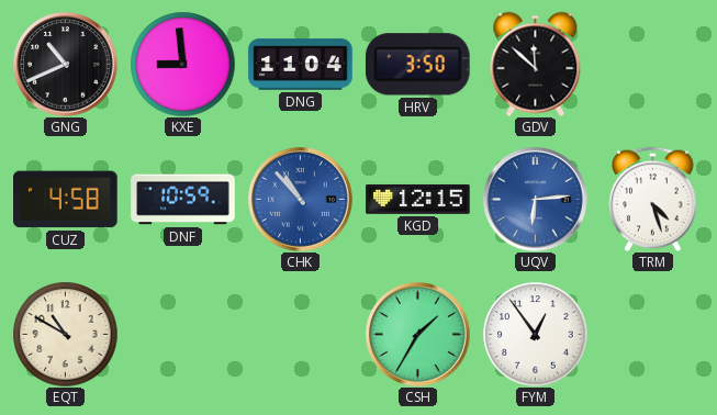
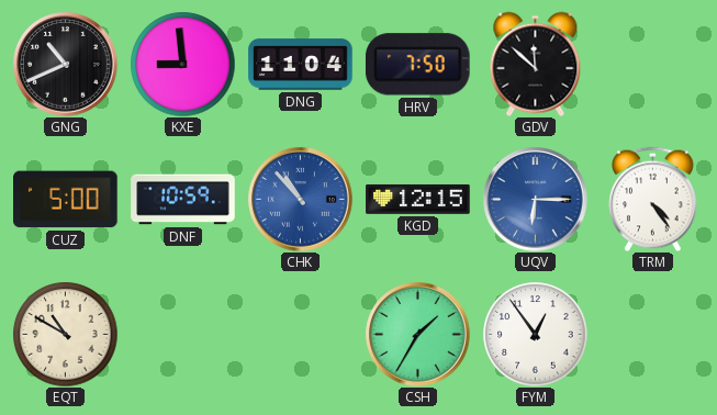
HRV: 3:50 -> 7:50
CUZ: 4:58 -> 5:00
UQV: 6:14 -> 6:15
TRM: 4:27 -> 4:24
